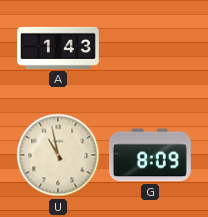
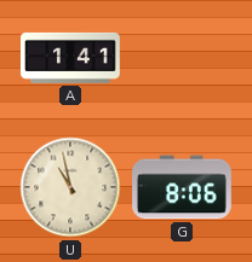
A: 1:43 -> 1:41
G: 8:09 -> 8:06
